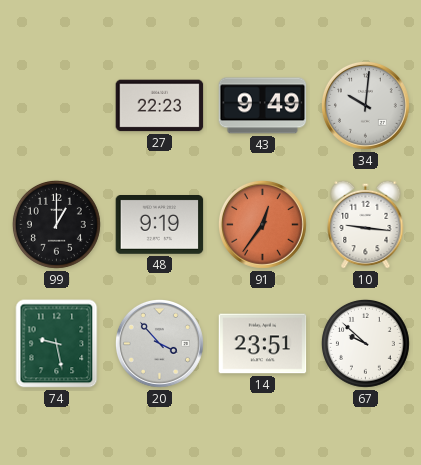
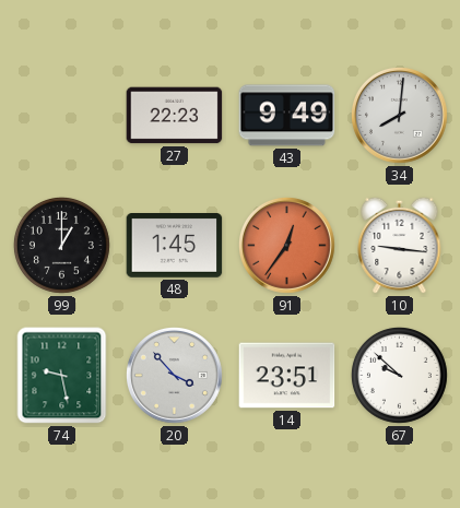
34: 10:01 -> 8:01
48: 9:19 -> 1:45
